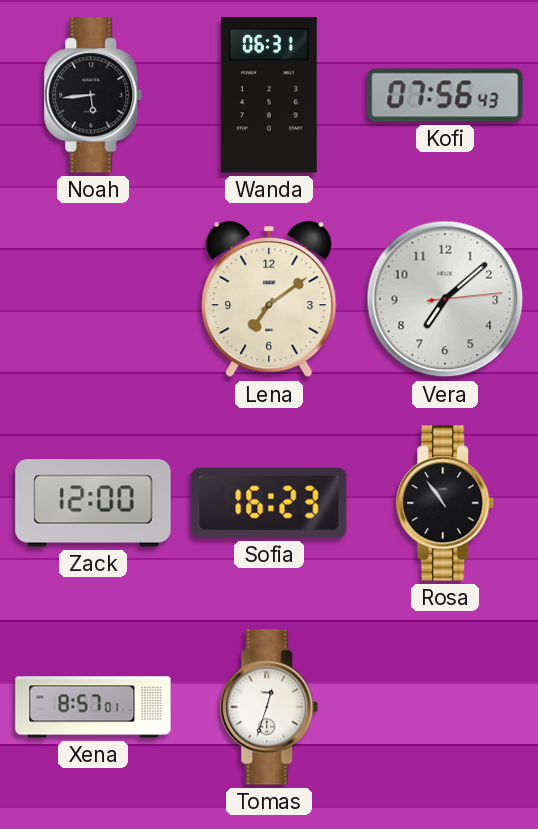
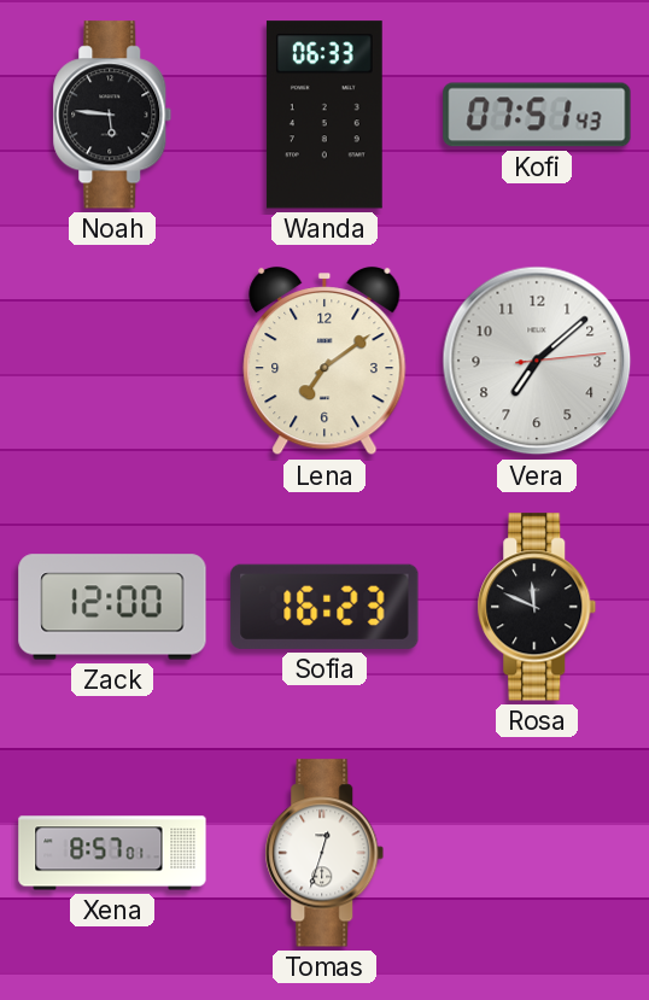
Noah: 5:44 -> 5:46
Wanda: 06:31 -> 06:33
Kofi: 07:56 -> 07:51
Rosa: 10:54 -> 11:49
